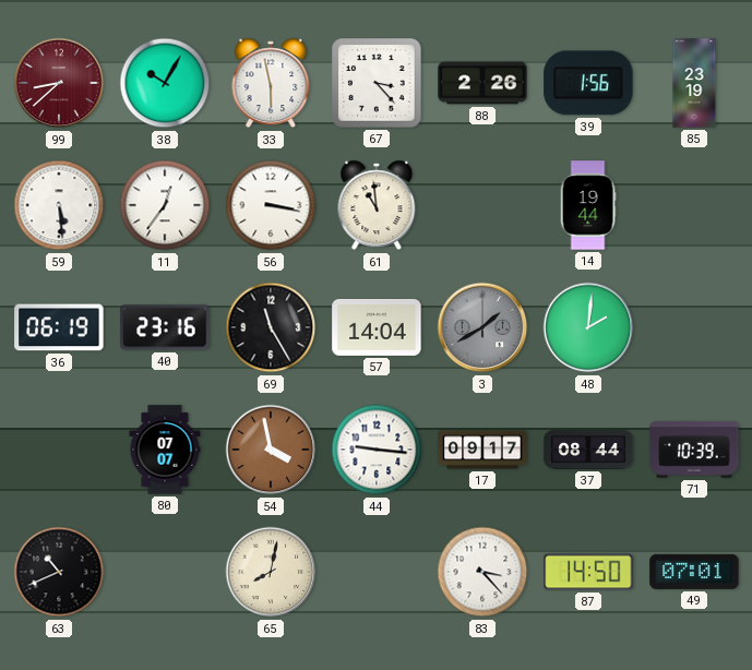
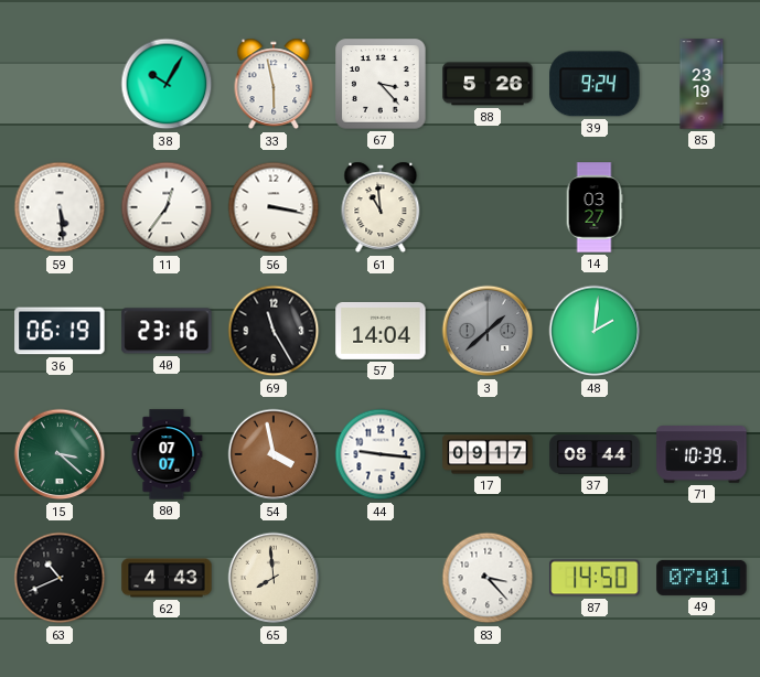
99: 8:38 -> none
88: 2:26 -> 5:26
39: 1:56 -> 9:24
14: 19:44 -> 03:27
3: 1:40 -> 1:38
15: none -> 3:22
62: none -> 4:43
65: 8:02 -> 7:59
